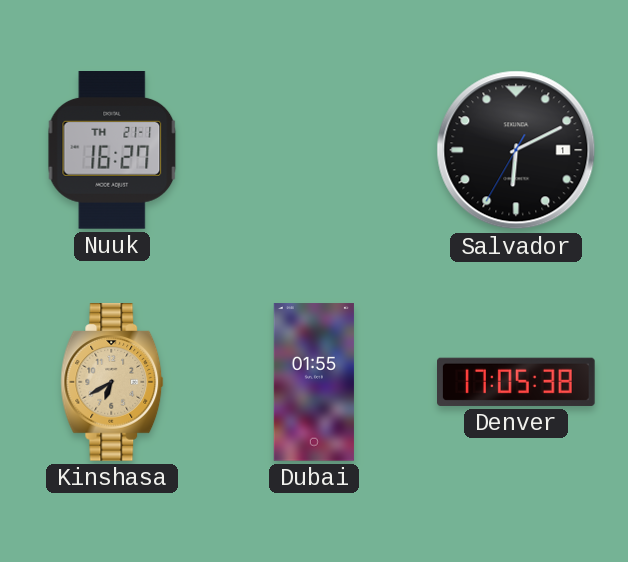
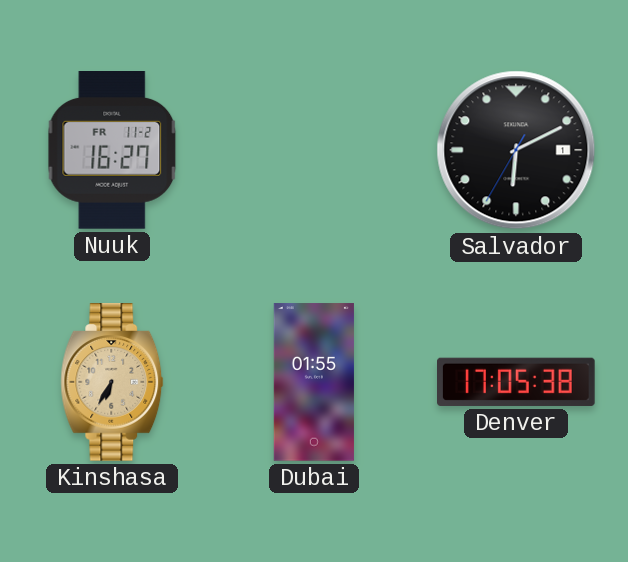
Nuuk date: TH 21-1 -> FR 11-2
Kinshasa: 6:40 -> 6:35
